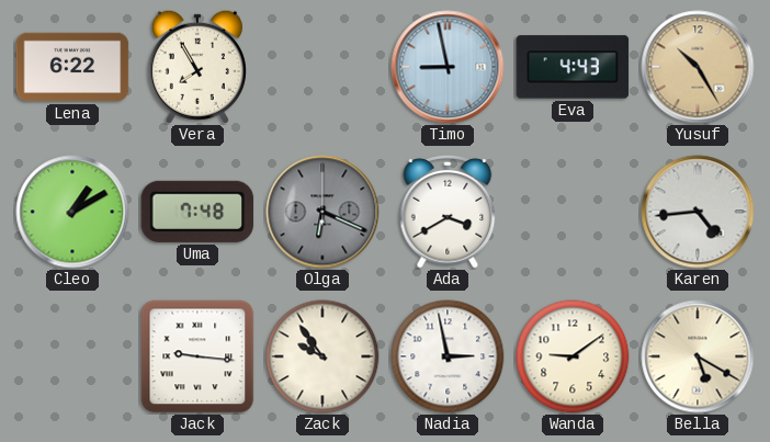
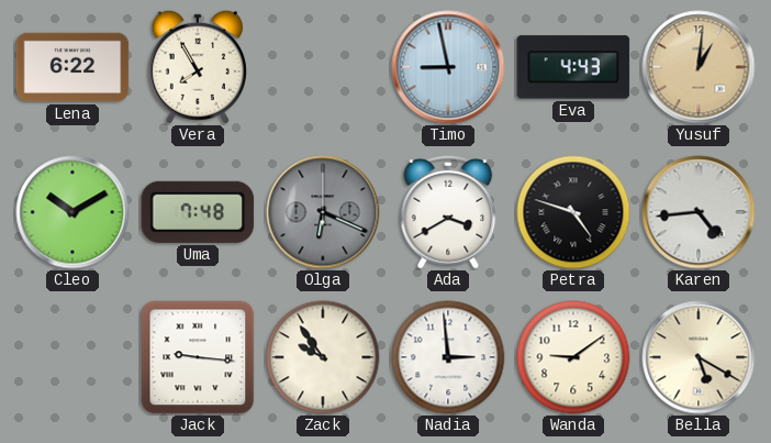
Yusuf: 10:25 -> 1:01
Cleo: 1:10 -> 10:10
Petra: none -> 4:48
Nadia: 2:58 -> 2:59
